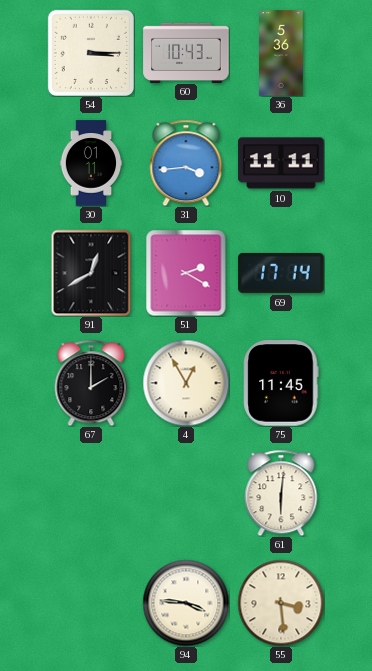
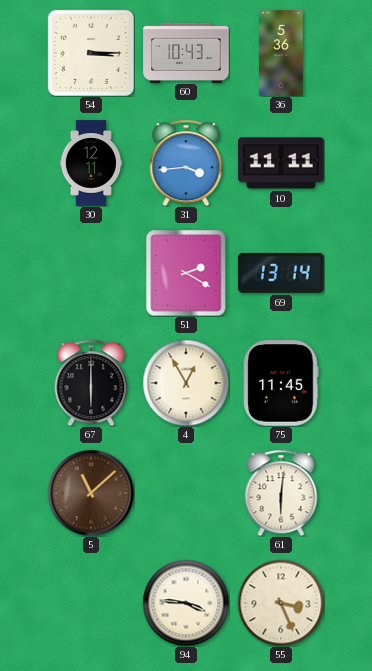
30: 01:11 -> 12:11
91: 12:40 -> none
69: 17:14 -> 13:14
67: 2:00 -> 6:00
5: none -> 11:08
55: 3:29 -> 3:26
